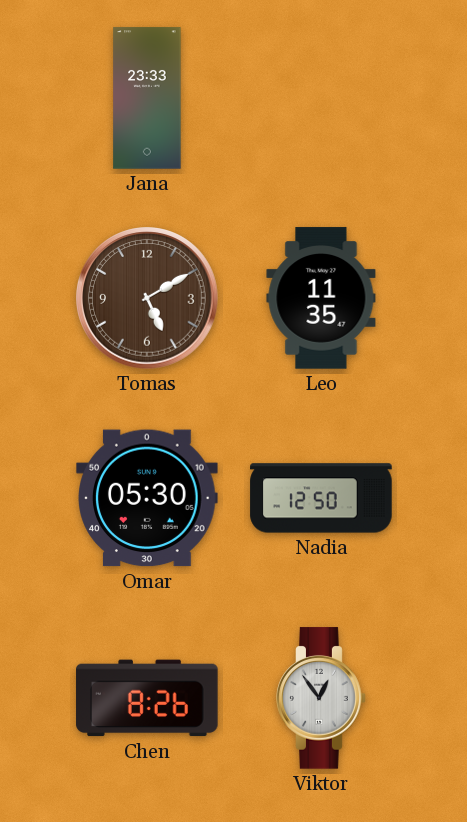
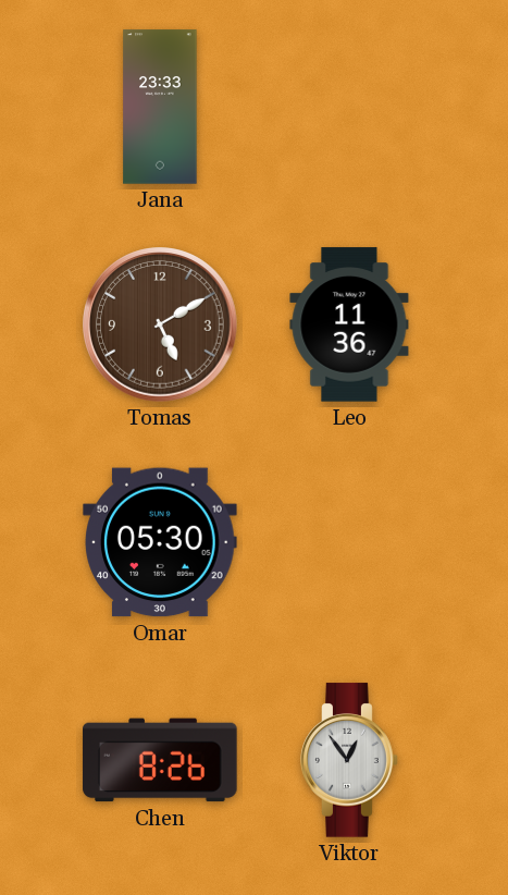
Leo: 11:35 -> 11:36
Nadia: 12:50 -> none
